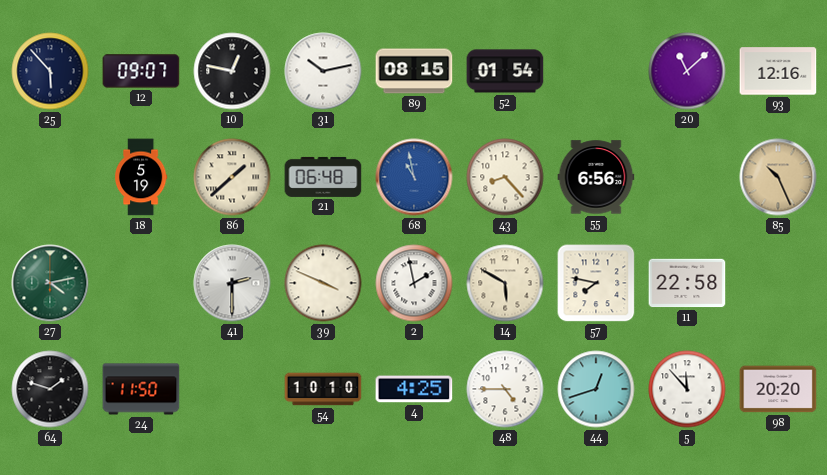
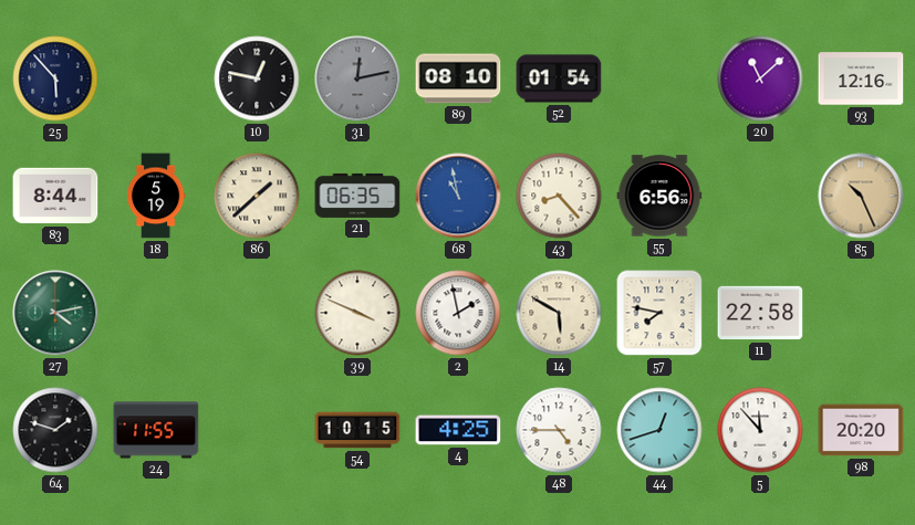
12: 09:07 -> none
31: 10:13 -> 12:13
31 dial: white -> grey
89: 08:15 -> 08:10
83: none -> 8:44
21: 06:48 -> 06:35
41: 2:30 -> none
24: 11:50 -> 11:55
54: 10:10 -> 10:15
